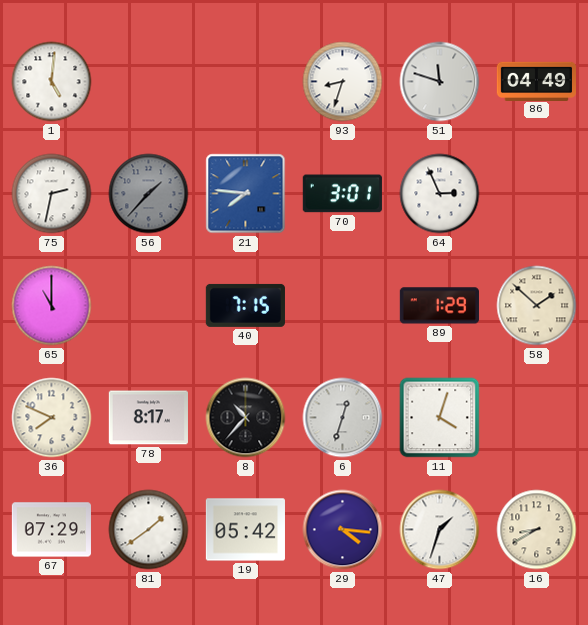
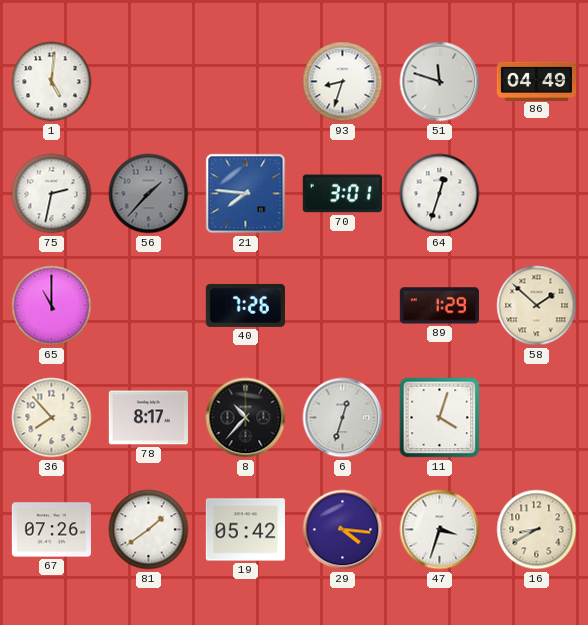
64: 2:56 -> 12:33
40: 7:15 -> 7:26
36: 7:49 -> 7:53
67: 07:29 -> 07:26
47: 1:33 -> 3:33
